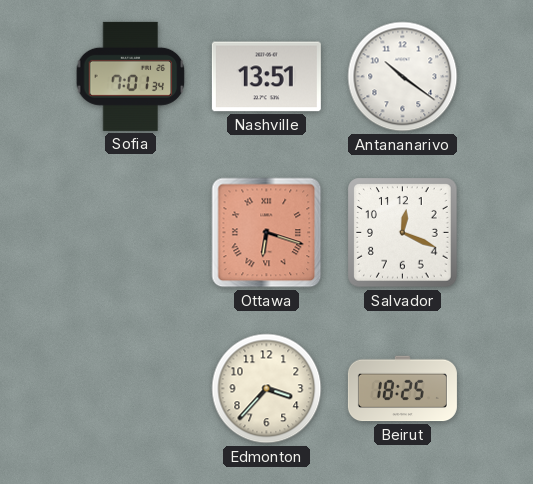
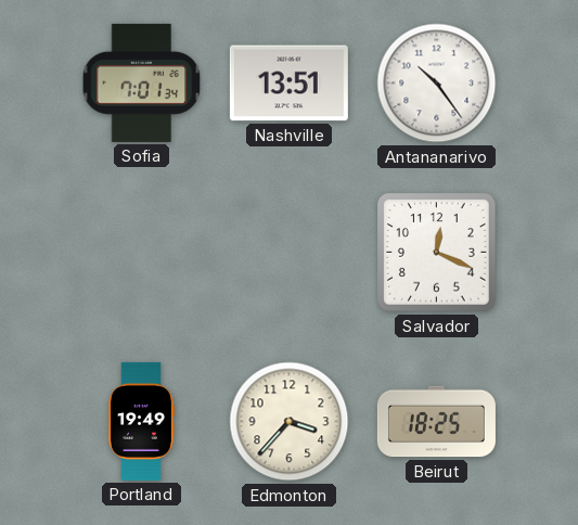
Antananarivo: 10:21 -> 10:24
Ottawa: 6:18 -> none
Portland: none -> 19:49
